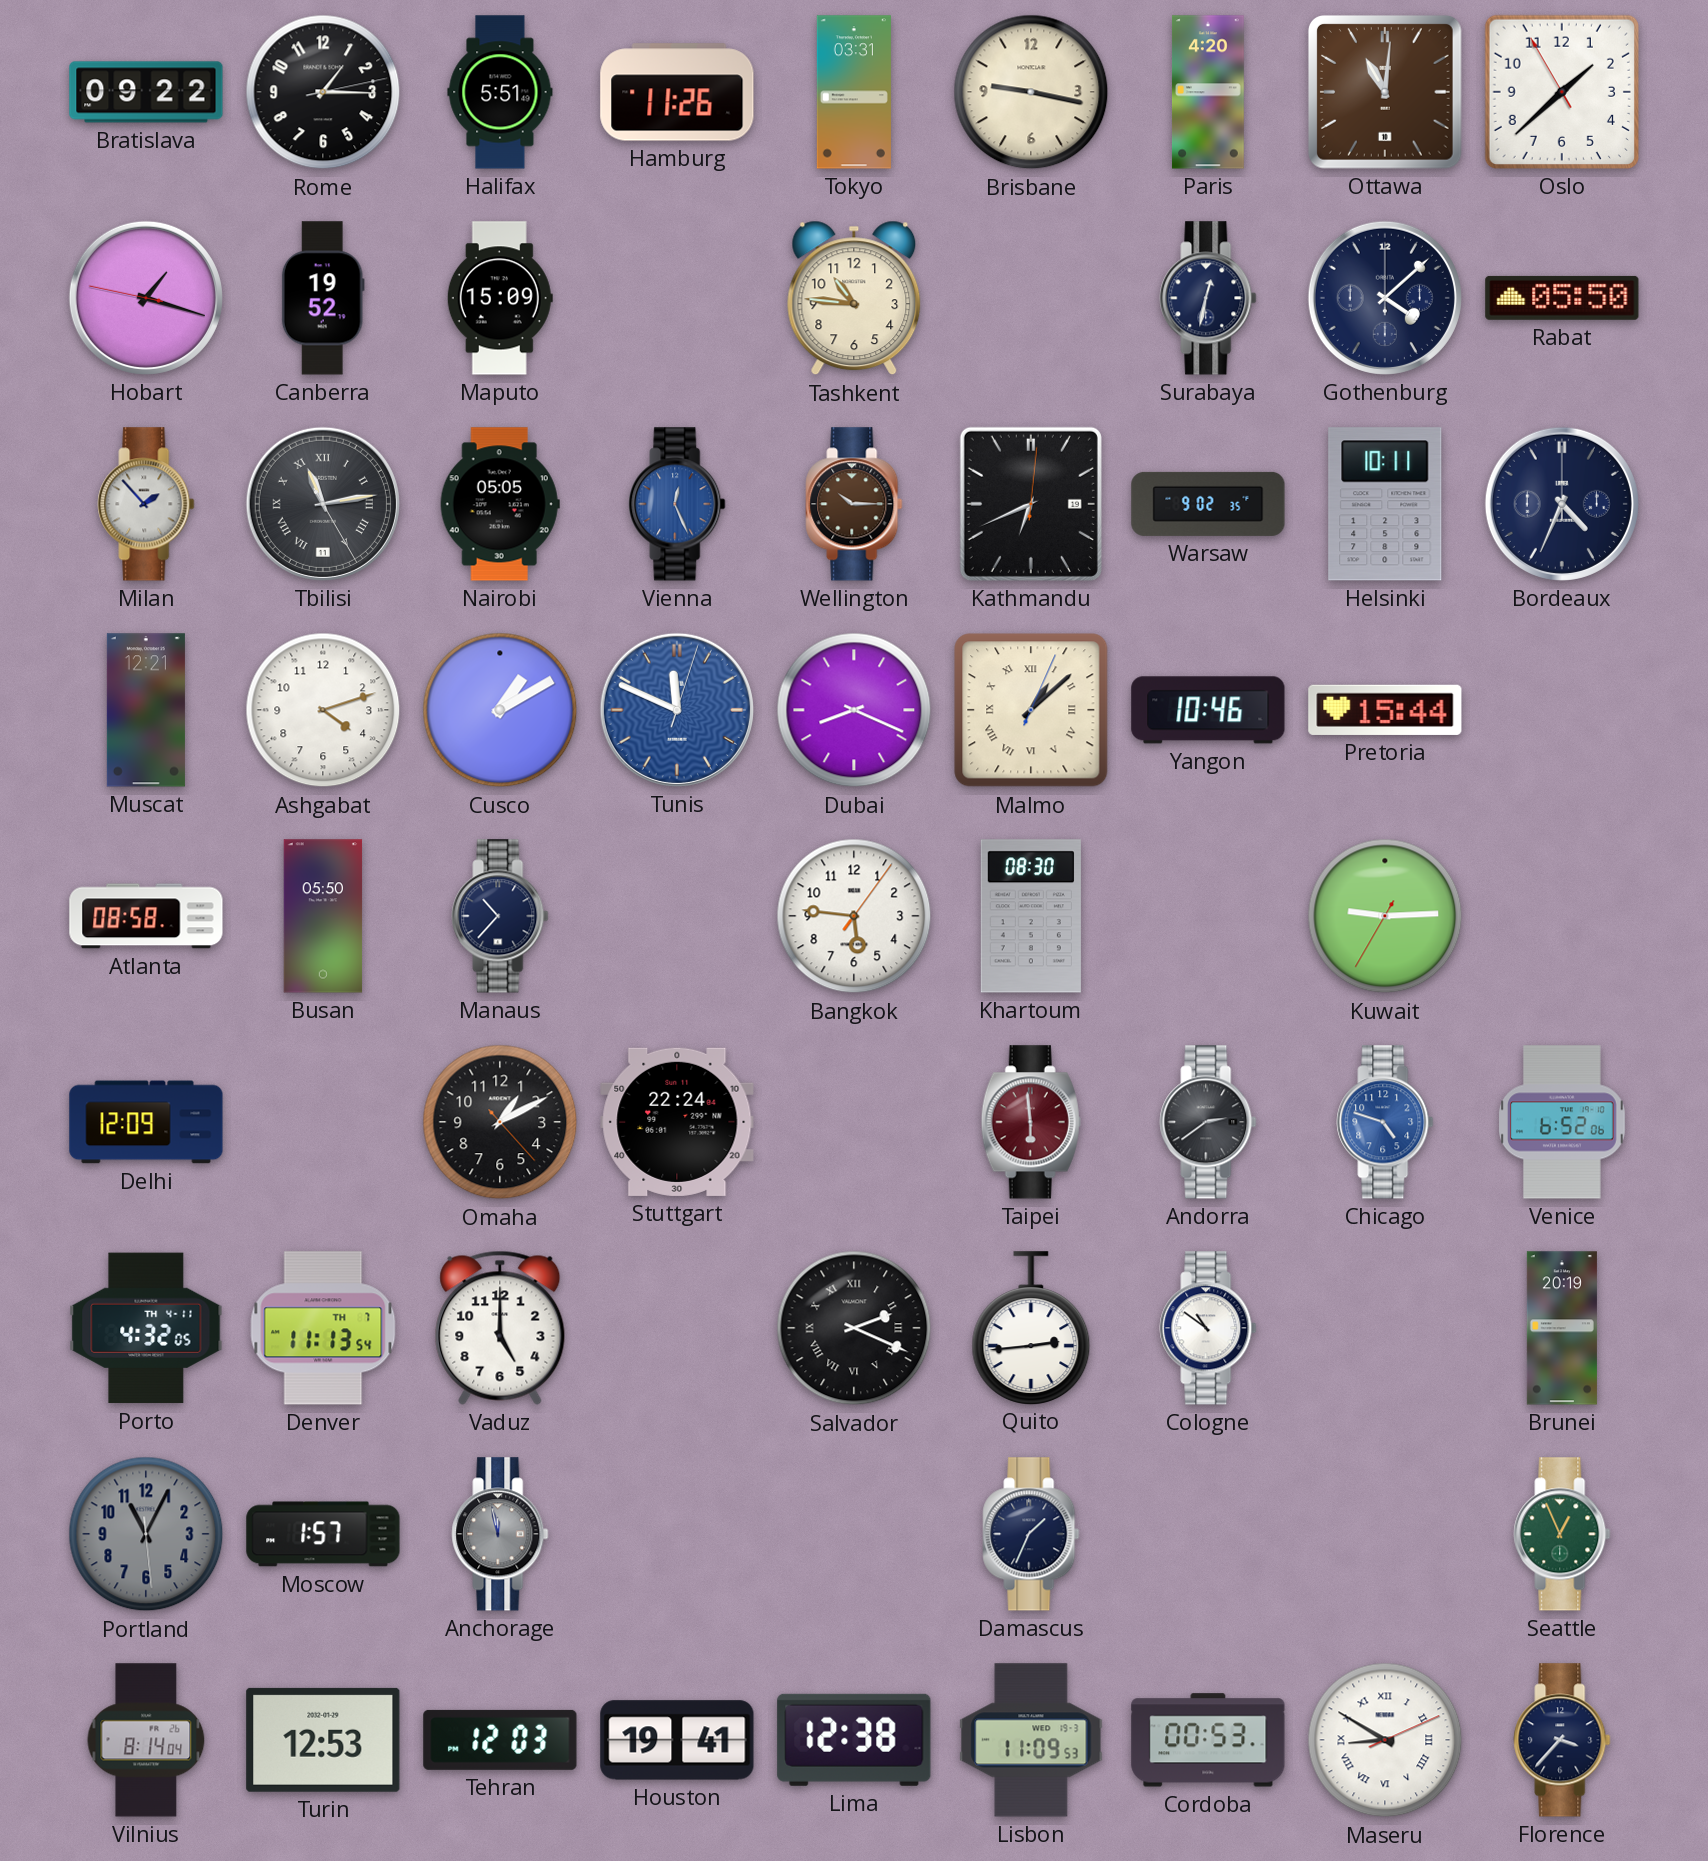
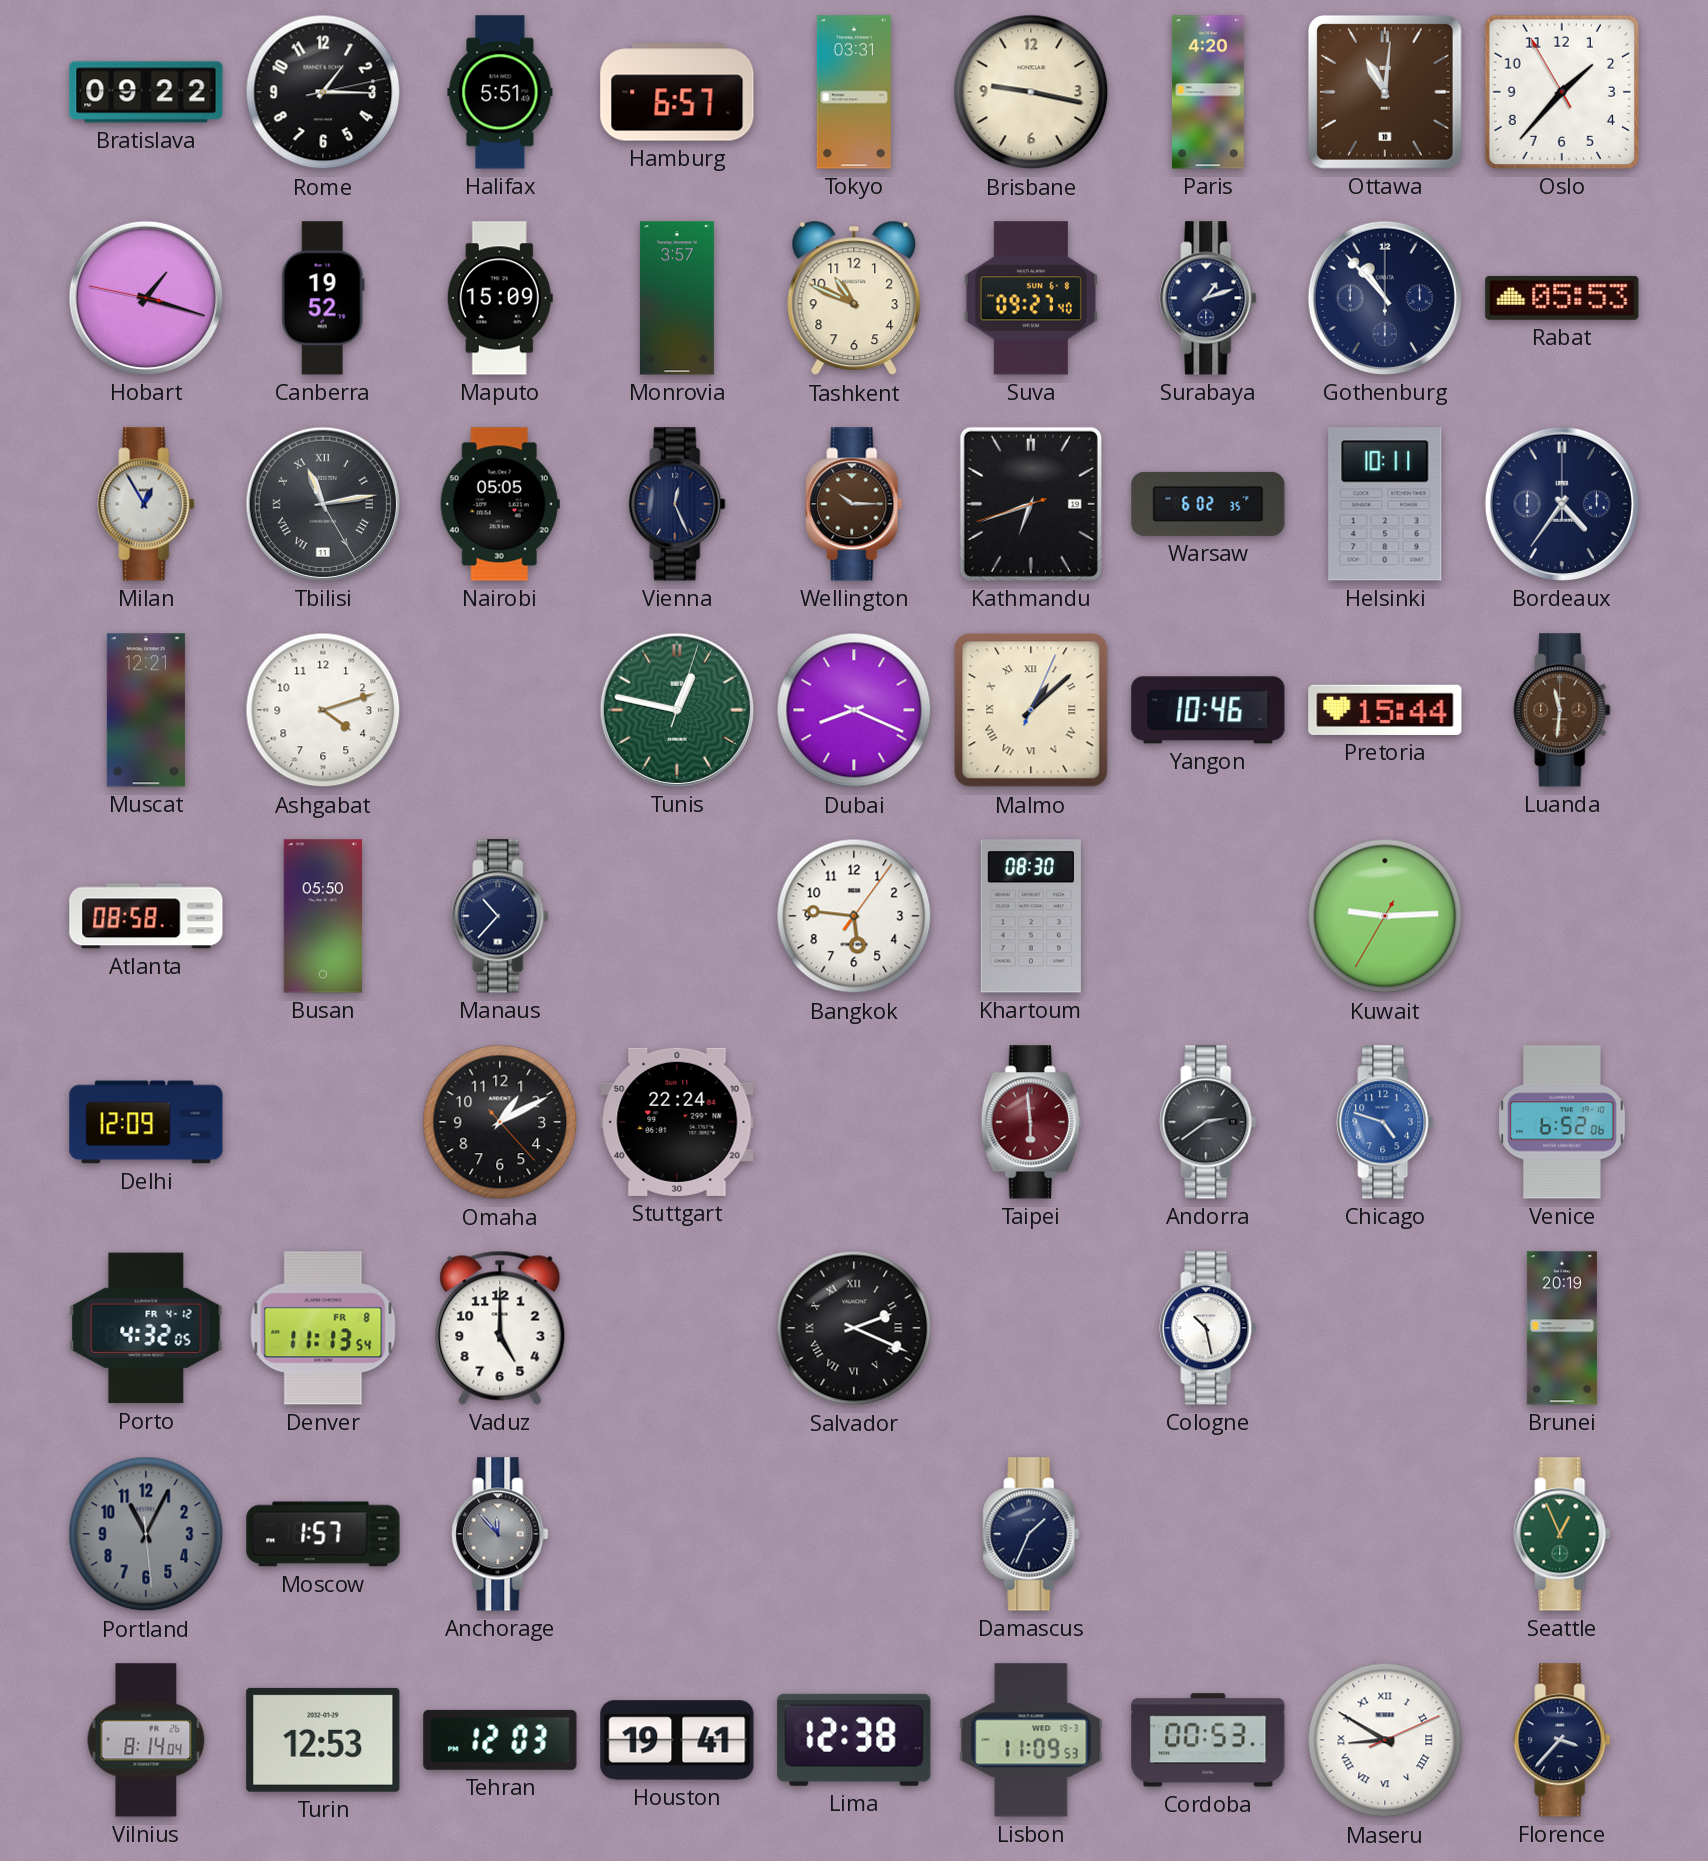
Hamburg: 11:26 -> 6:57
Oslo: 1:37 -> 1:36
Monrovia: none -> 3:57
Tashkent: 10:46 -> 10:49
Suva: none -> 09:27
Surabaya: 12:32 -> 1:12
Gothenburg: 4:08 -> 10:53
Rabat: 05:50 -> 05:53
Milan: 1:53 -> 12:55
Vienna dial: blue -> navy
Kathmandu: 6:41:01 -> 6:41:42
Warsaw: 9:02 -> 6:02
Bordeaux: 4:34 -> 4:36
Cusco: 1:10 -> none
Tunis: 11:49 -> 12:47
Tunis dial: blue -> green
Luanda: none -> 11:31
Porto date: TH 4-11 -> FR 4-12
Denver date: TH 7 -> FR 8
Quito: 2:44 -> none
Cologne: 10:51 -> 10:28
Anchorage: 11:58 -> 11:53
